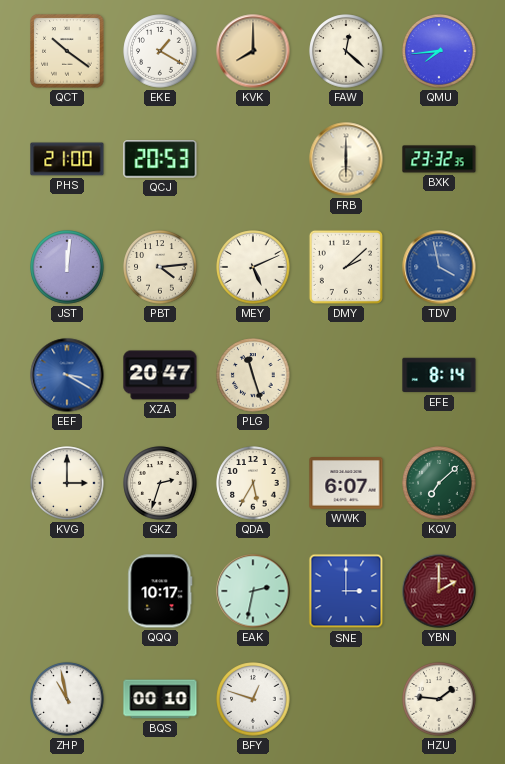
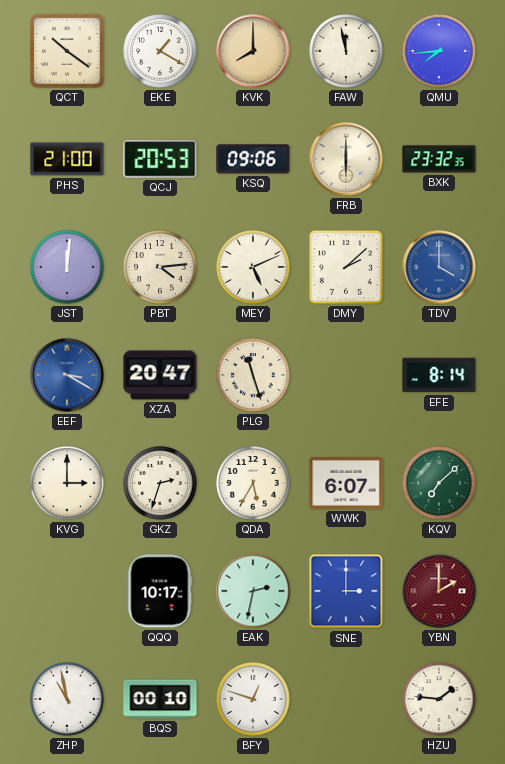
FAW: 12:22 -> 11:58
KSQ: none -> 09:06
TDV: 3:58 -> 4:00
